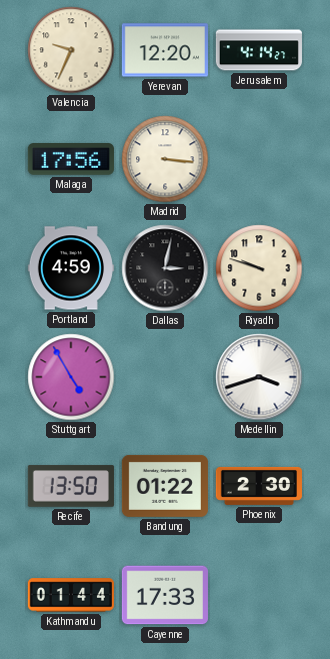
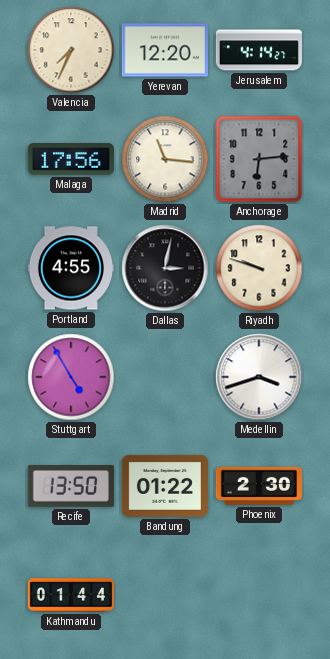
Valencia: 9:34 -> 7:34
Madrid: 3:16 -> 11:16
Anchorage: none -> 6:14
Portland: 4:59 -> 4:55
Cayenne: 17:33 -> none
